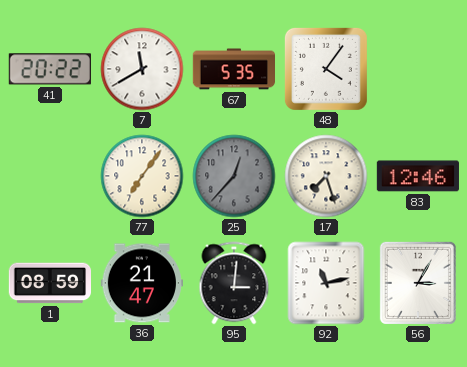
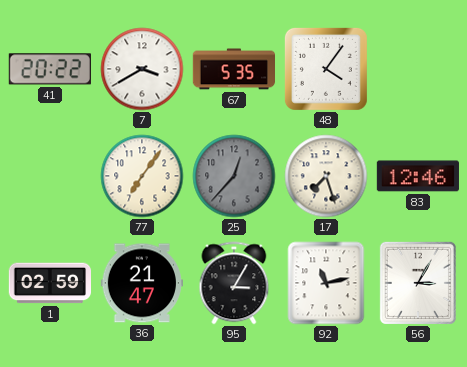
7: 11:40 -> 3:40
1: 08:59 -> 02:59
95: 3:01 -> 3:05
